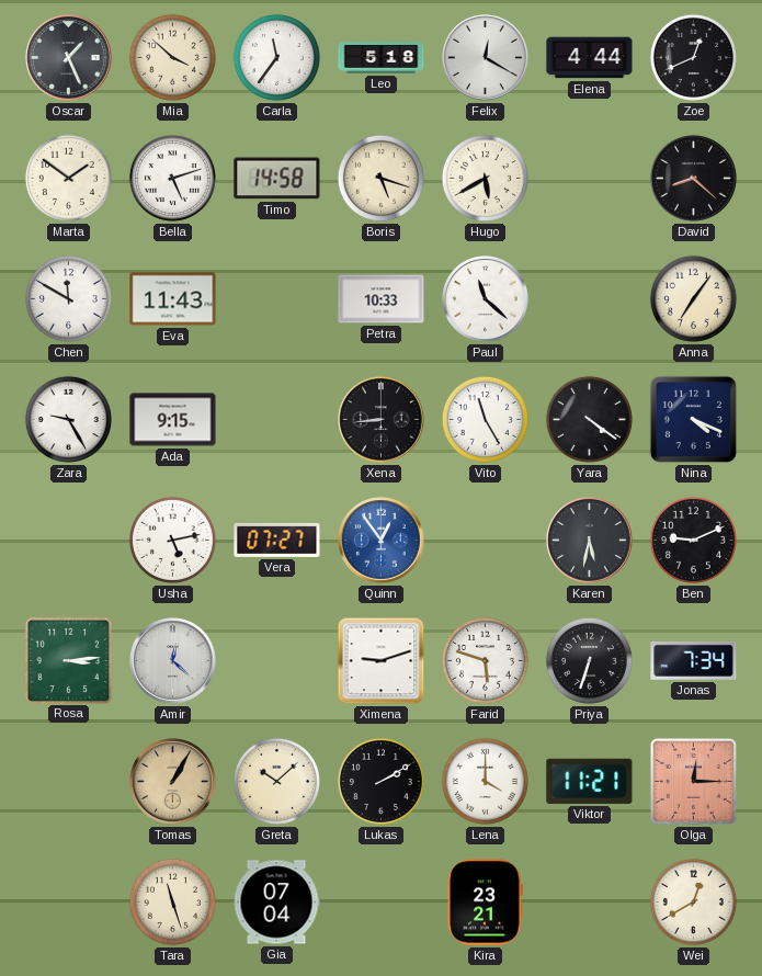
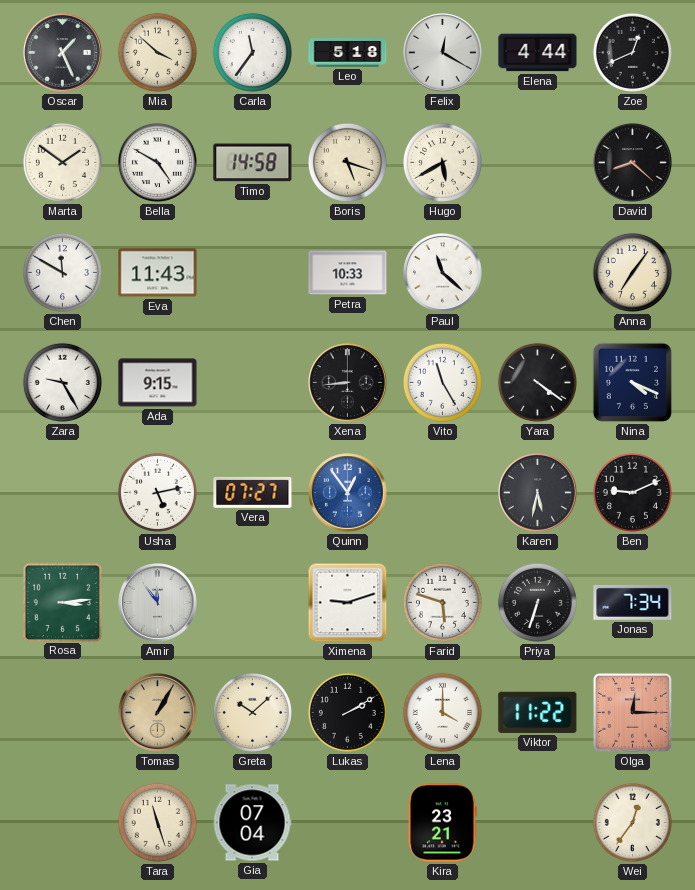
Bella: 5:12 -> 4:50
Amir: 12:22 -> 11:54
Viktor: 11:21 -> 11:22
Wei: 12:40 -> 12:36
